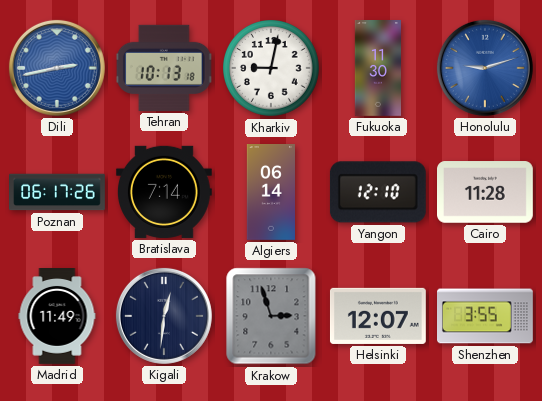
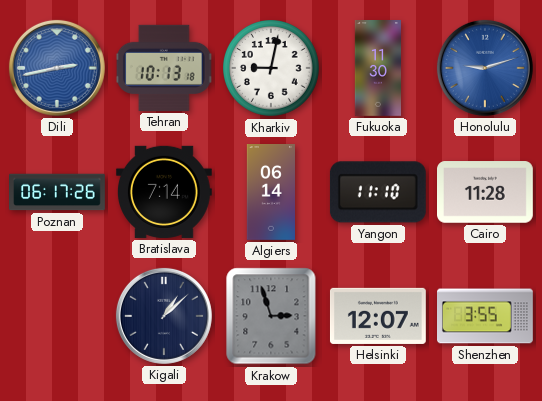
Yangon: 12:10 -> 11:10
Madrid: 11:49 -> none
Kigali: 12:31 -> 1:08
